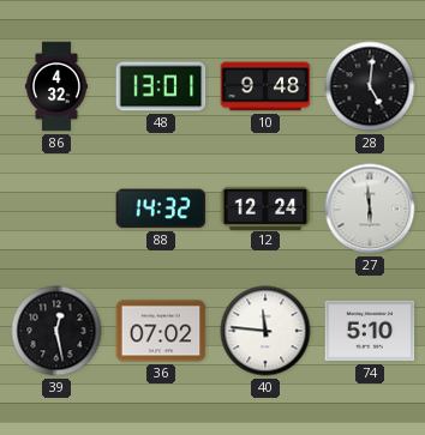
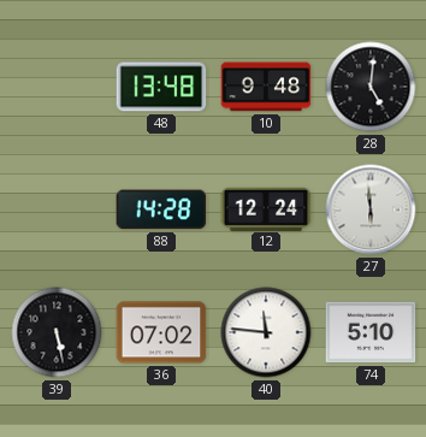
86: 4:32 -> none
48: 13:01 -> 13:48
88: 14:32 -> 14:28
39: 12:28 -> 5:28
